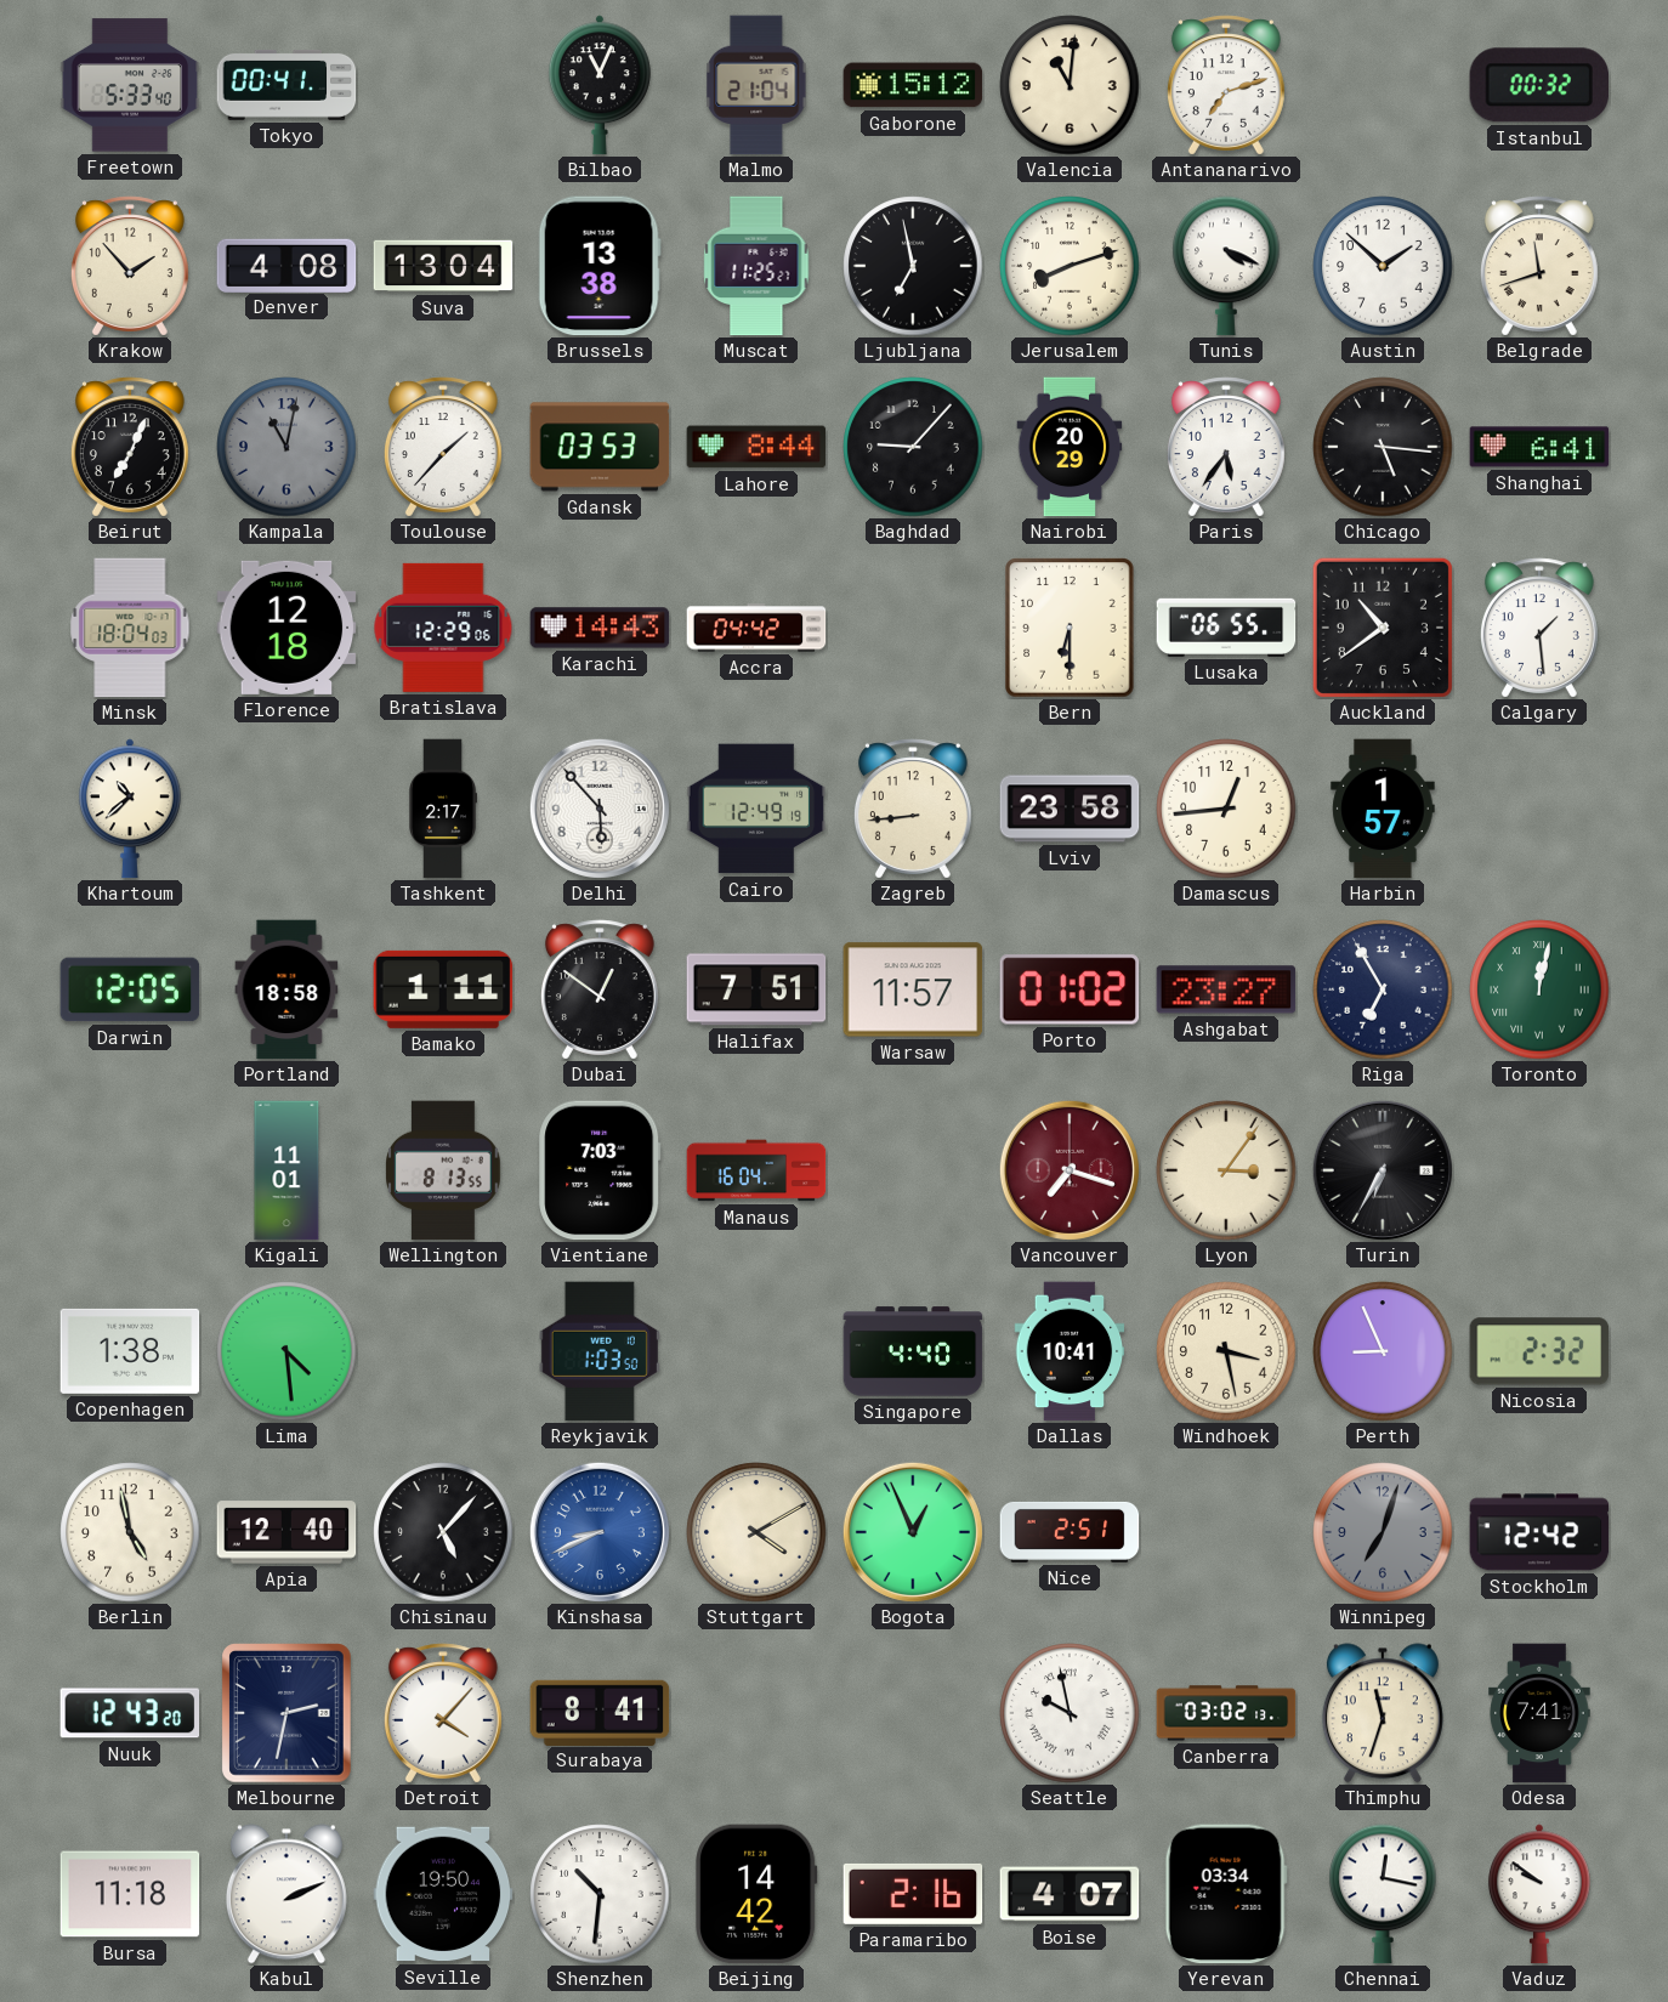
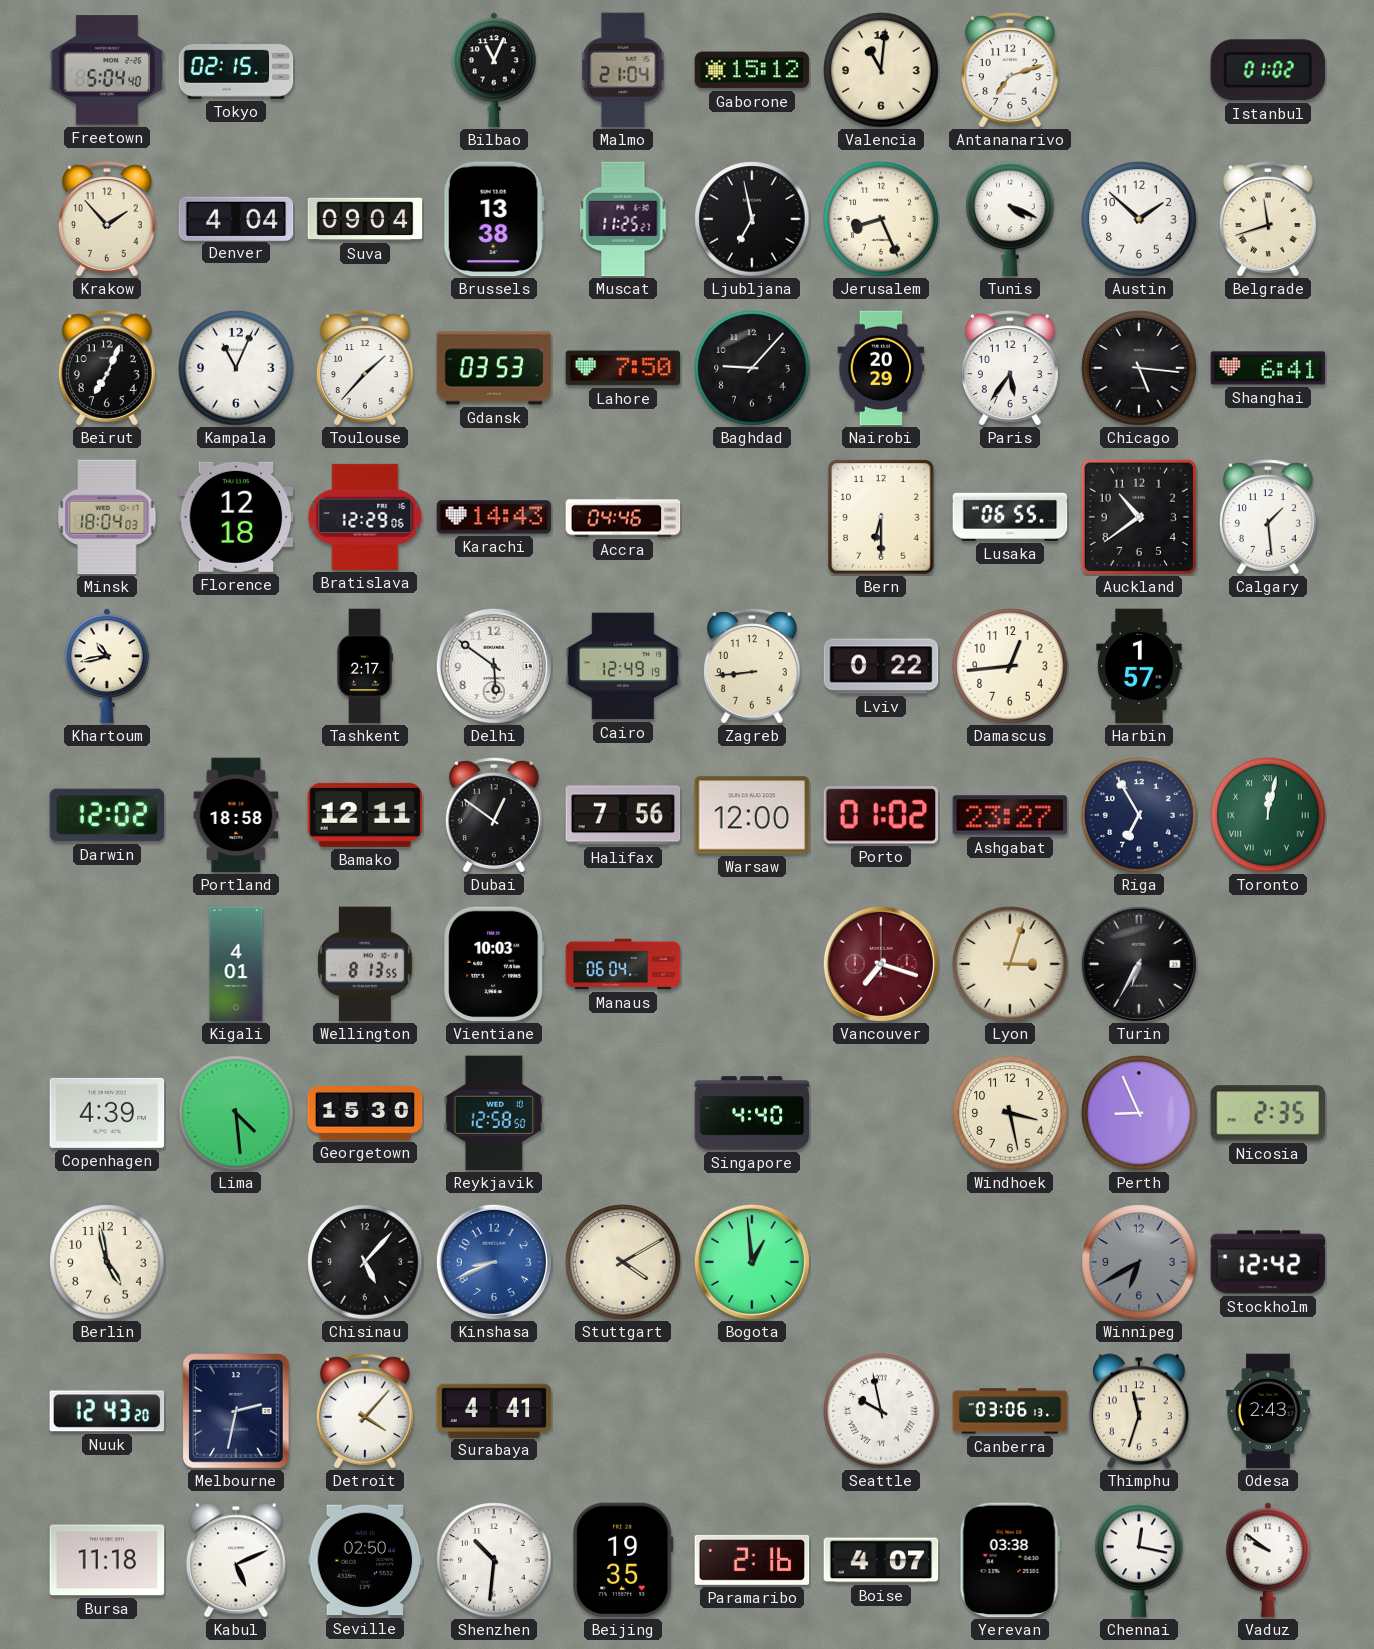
Freetown: 5:33 -> 5:04
Tokyo: 00:41 -> 02:15
Istanbul: 00:32 -> 01:02
Denver: 4:08 -> 4:04
Suva: 13:04 -> 09:04
Jerusalem: 8:12 -> 8:26
Kampala: 11:02 -> 11:04
Kampala dial: grey -> white
Lahore: 8:44 -> 7:50
Accra: 04:42 -> 04:46
Khartoum: 10:38 -> 10:43
Delhi: 5:53 -> 5:51
Lviv: 23:58 -> 0:22
Darwin: 12:05 -> 12:02
Bamako: 1:11 -> 12:11
Halifax: 7:51 -> 7:56
Warsaw: 11:57 -> 12:00
Kigali: 11:01 -> 4:01
Vientiane: 7:03 -> 10:03
Manaus: 16:04 -> 06:04
Lyon: 3:06 -> 3:03
Copenhagen: 1:38 -> 4:39
Georgetown: none -> 15:30
Reykjavik: 1:03 -> 12:58
Dallas: 10:41 -> none
Nicosia: 2:32 -> 2:35
Apia: 12:40 -> none
Bogota: 12:56 -> 12:59
Nice: 2:51 -> none
Winnipeg: 7:03 -> 6:40
Surabaya: 8:41 -> 4:41
Canberra: 03:02 -> 03:06
Odesa: 7:41 -> 2:43
Kabul: 2:11 -> 5:11
Seville: 19:50 -> 02:50
Beijing: 14:42 -> 19:35
Yerevan: 03:34 -> 03:38
